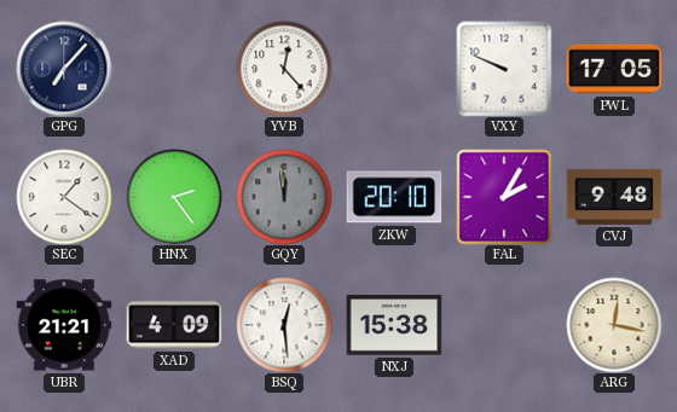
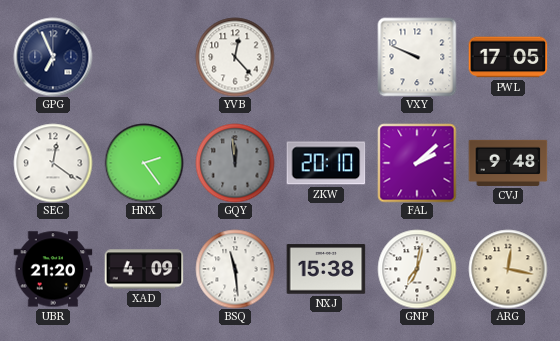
GPG: 7:07 -> 6:56
SEC: 1:21 -> 12:21
FAL: 2:05 -> 2:08
UBR: 21:21 -> 21:20
BSQ: 12:29 -> 11:29
GNP: none -> 7:02
